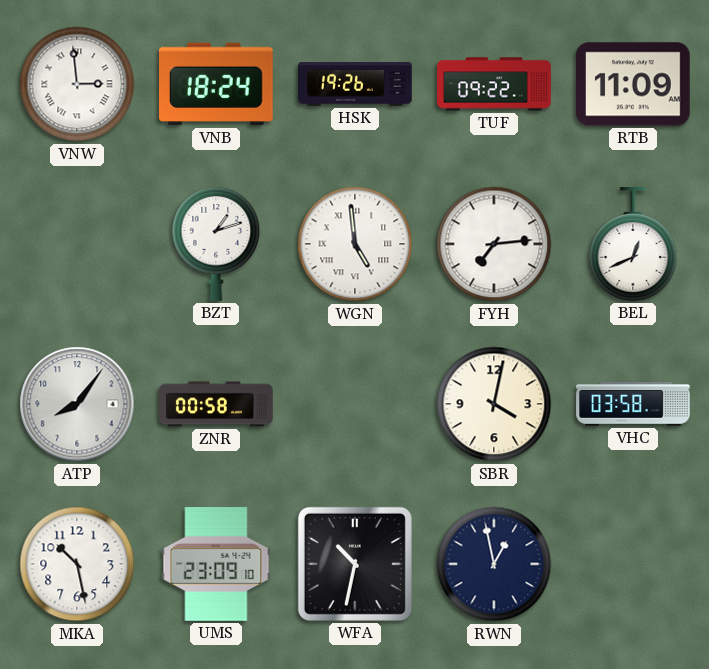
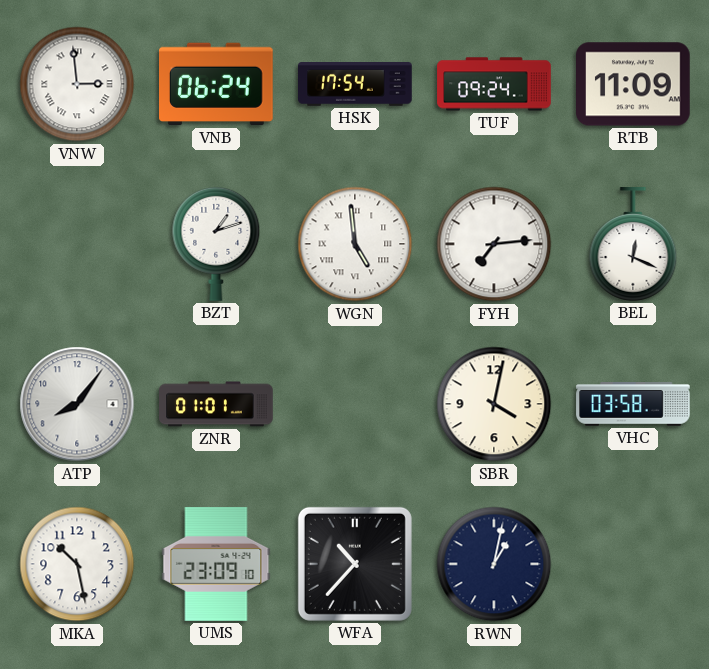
VNB: 18:24 -> 06:24
HSK: 19:26 -> 17:54
TUF: 09:22 -> 09:24
BEL: 12:41 -> 12:19
ZNR: 00:58 -> 01:01
WFA: 10:32 -> 10:37
RWN: 12:58 -> 1:02
